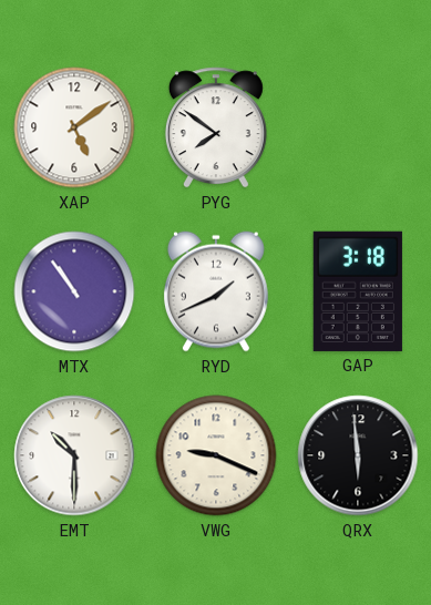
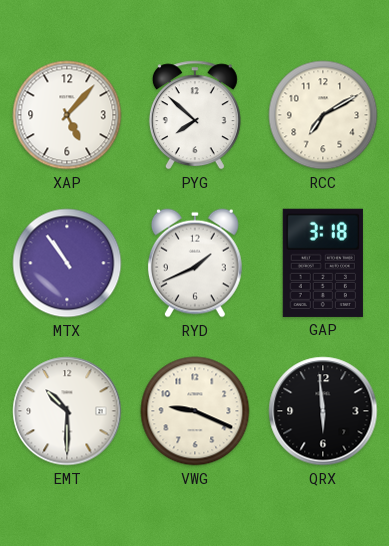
XAP: 5:09 -> 5:07
PYG: 7:51 -> 7:52
RCC: none -> 7:10
